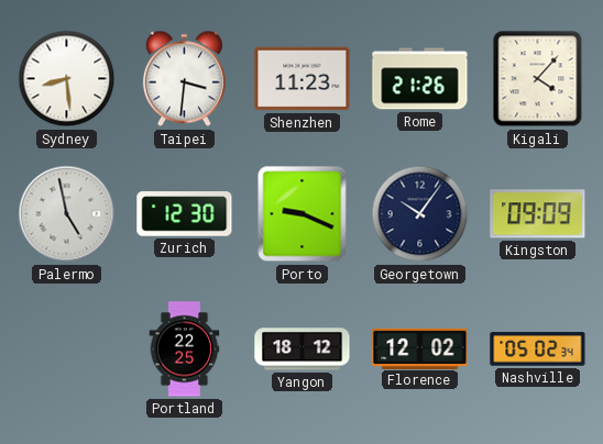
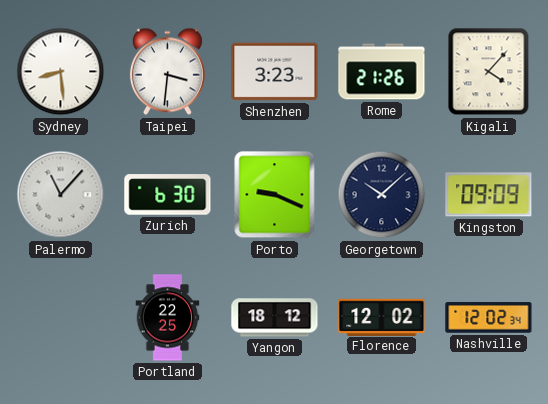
Shenzhen: 11:23 -> 3:23
Palermo: 4:58 -> 11:07
Zurich: 12:30 -> 6:30
Georgetown: 10:06 -> 10:08
Nashville: 05:02 -> 12:02
